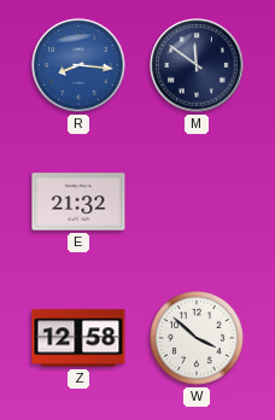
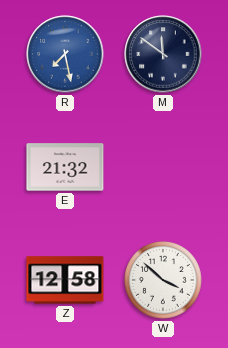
R: 8:16 -> 7:28
